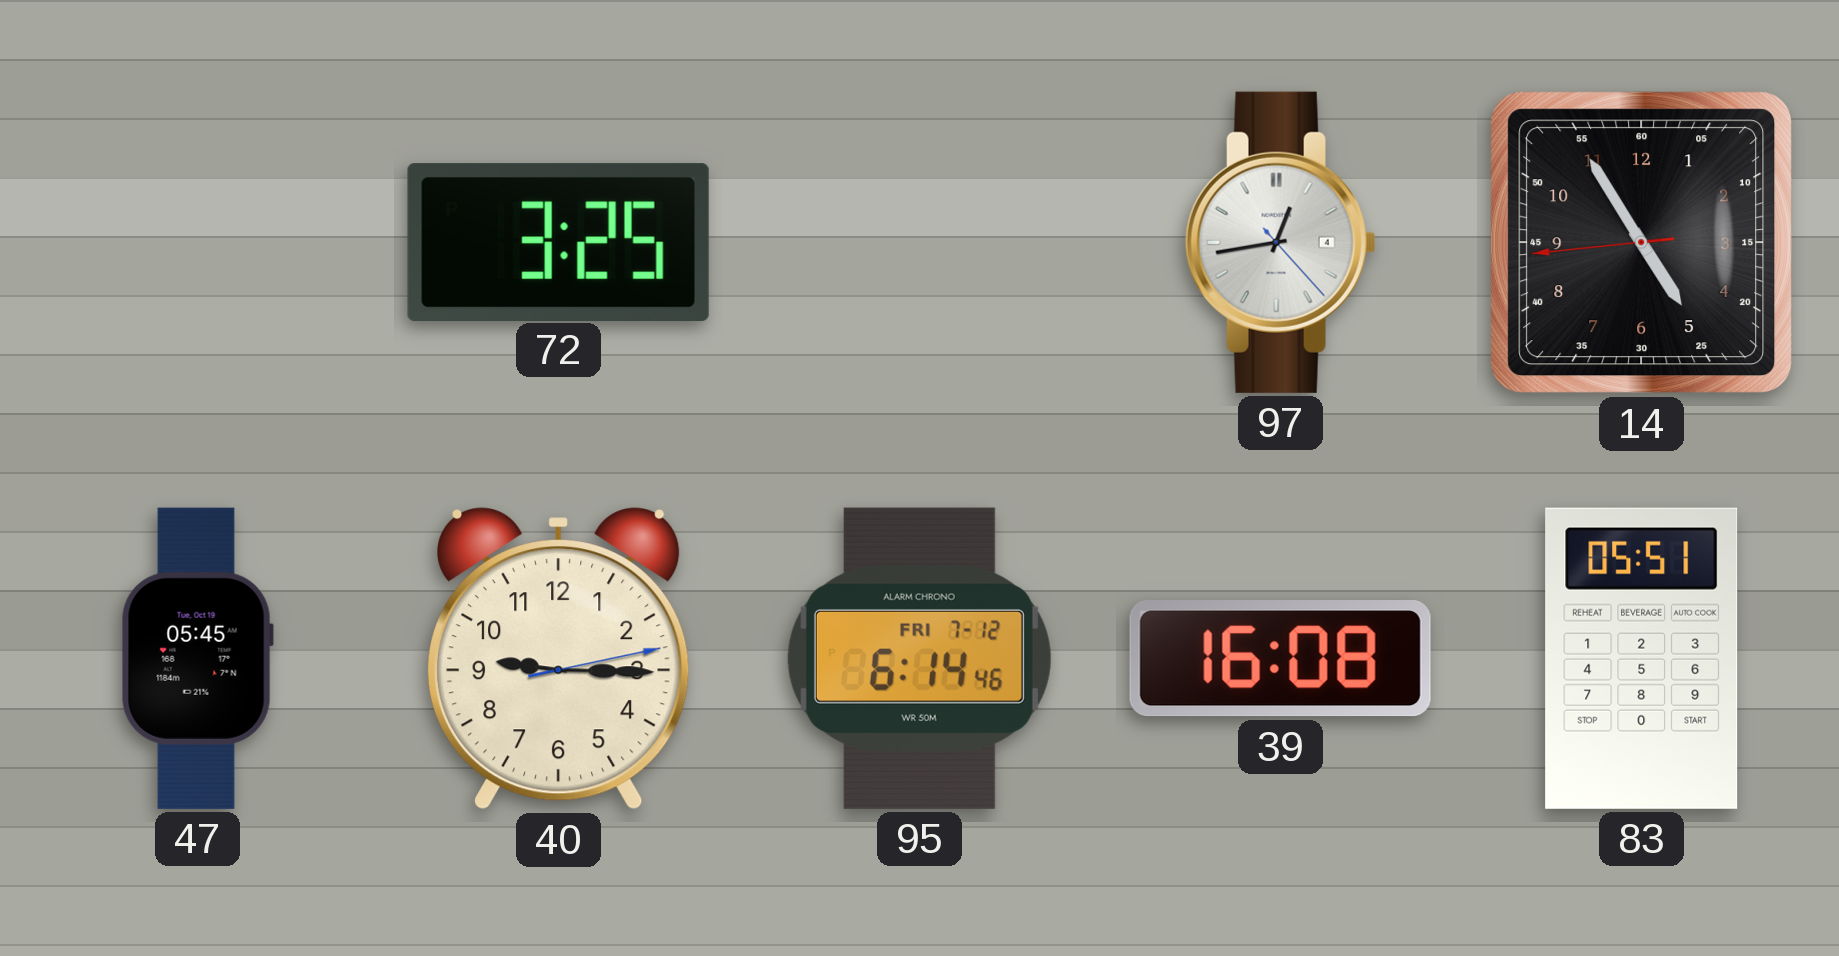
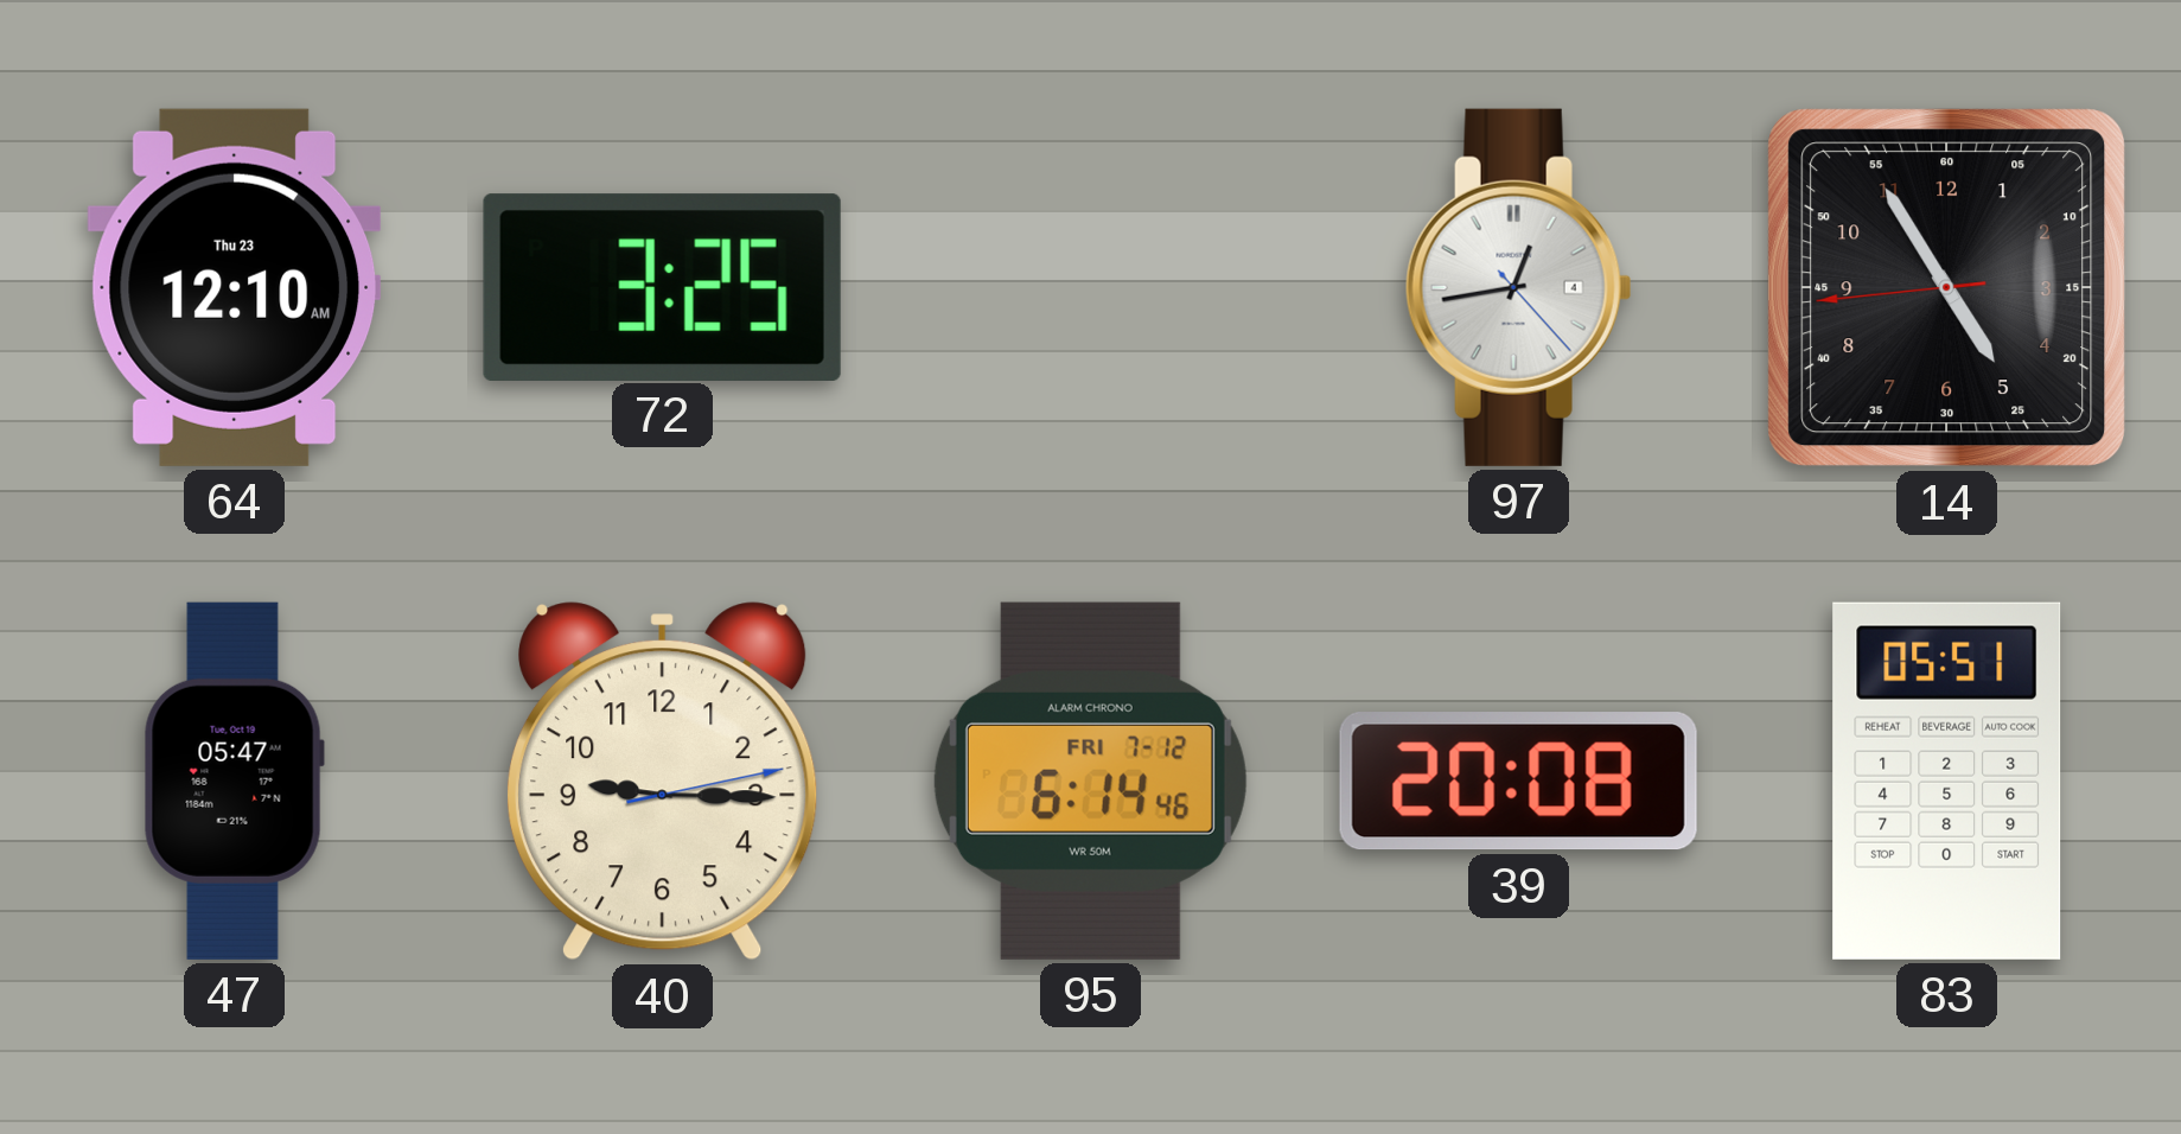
64: none -> 12:10
47: 05:45 -> 05:47
39: 16:08 -> 20:08
